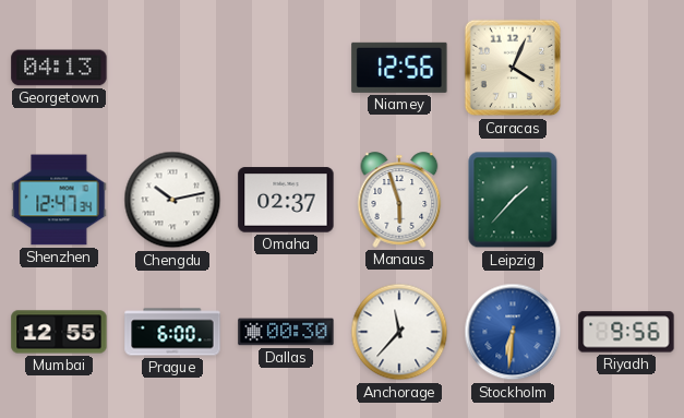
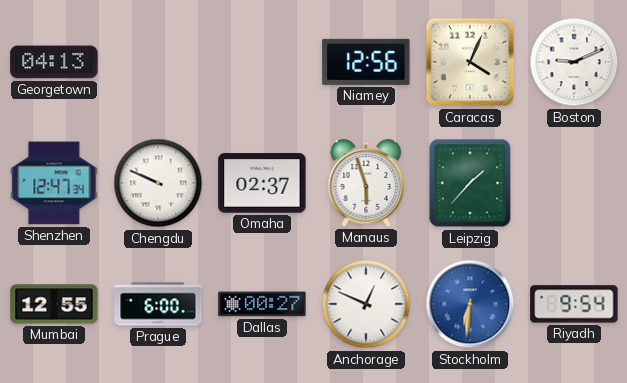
Boston: none -> 9:11
Chengdu: 10:13 -> 9:49
Dallas: 00:30 -> 00:27
Anchorage: 11:37 -> 12:49
Riyadh: 9:56 -> 9:54
